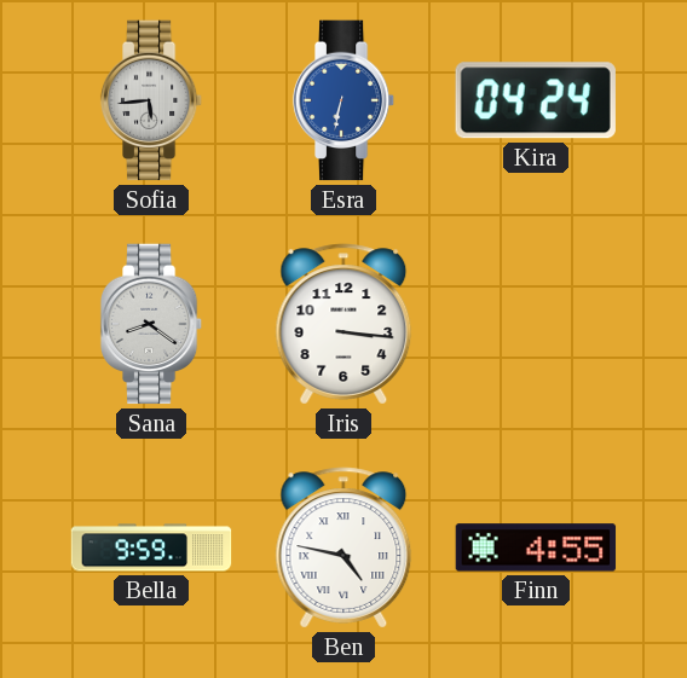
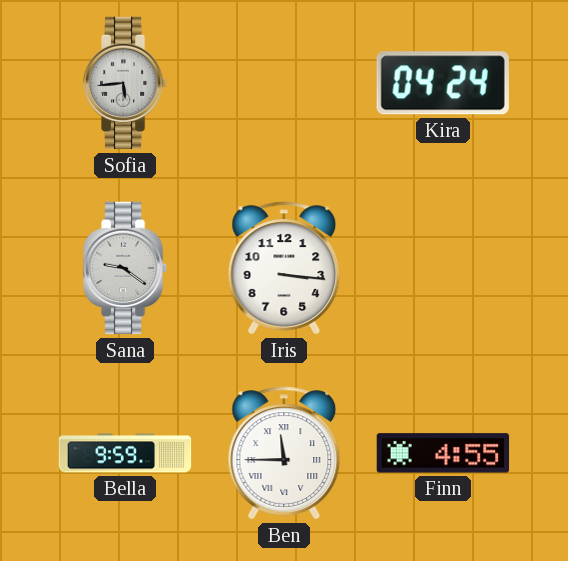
Esra: 6:32 -> none
Sana: 8:21 -> 9:21
Ben: 4:47 -> 11:45
